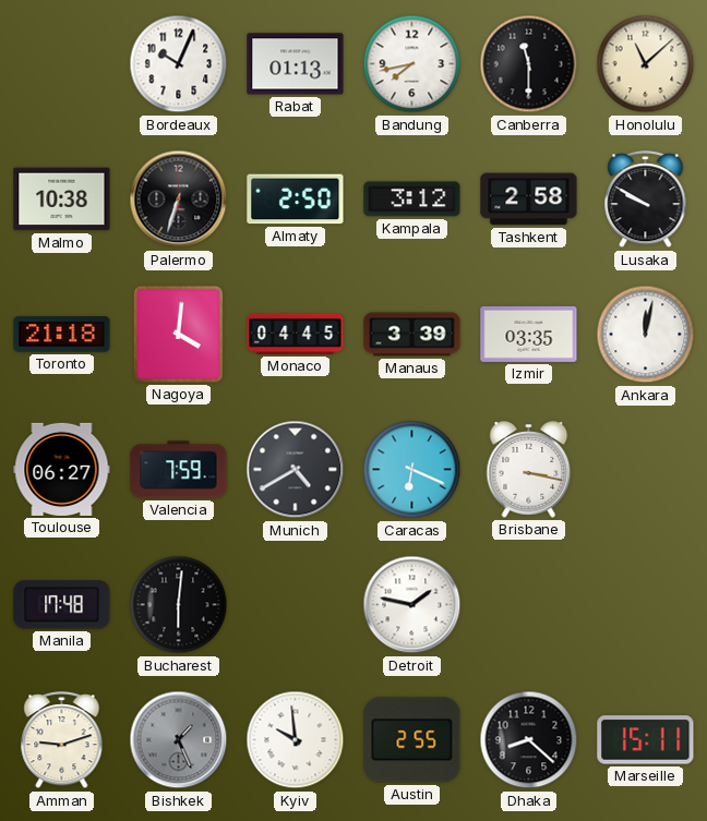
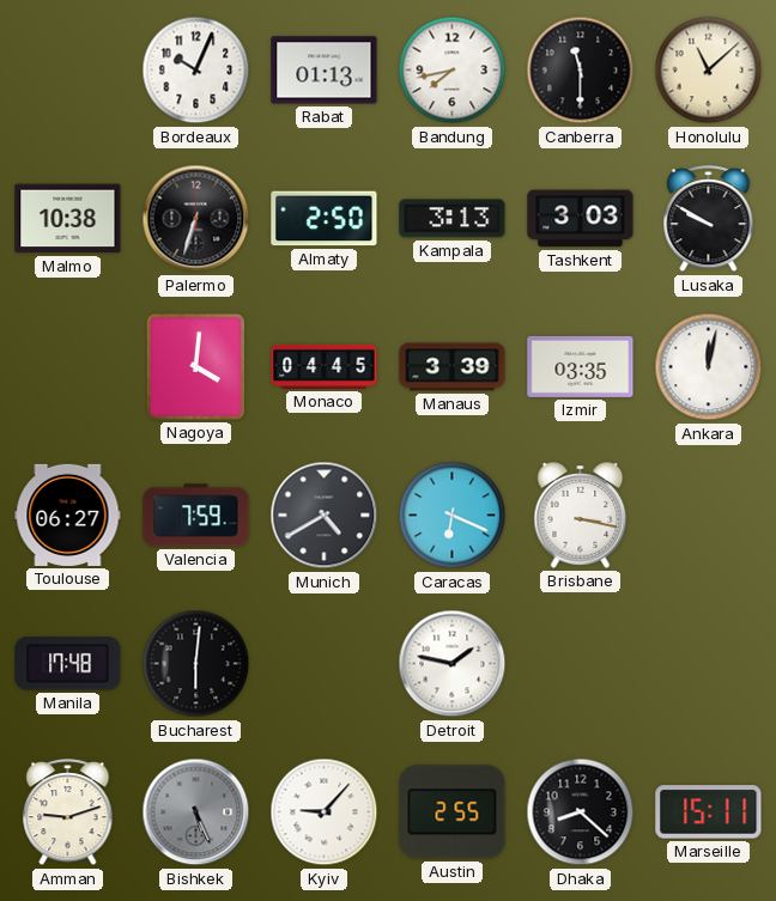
Kampala: 3:12 -> 3:13
Tashkent: 2:58 -> 3:03
Toronto: 21:18 -> none
Bishkek: 1:26 -> 5:26
Kyiv: 9:59 -> 9:07
